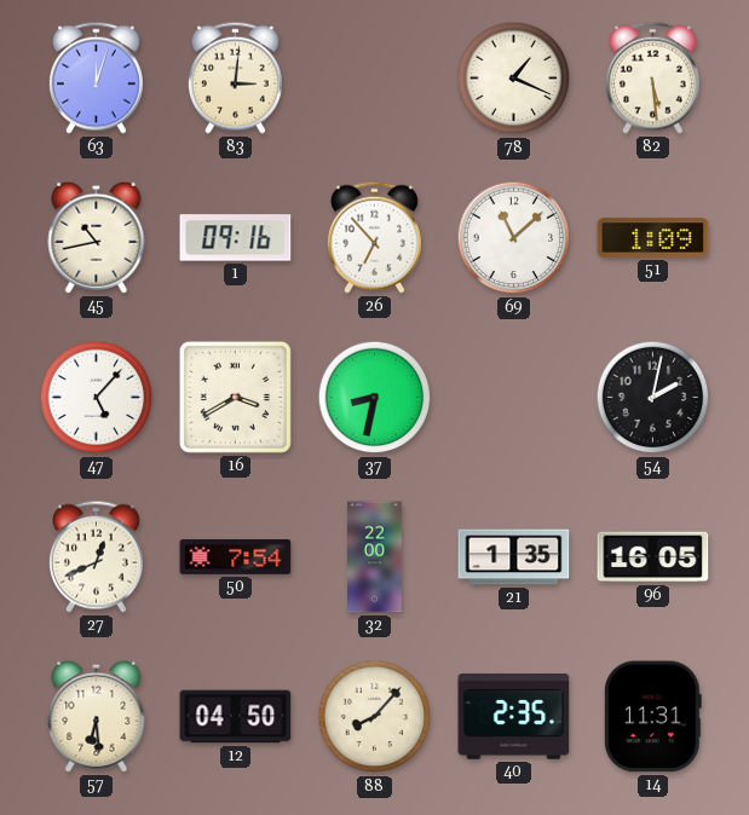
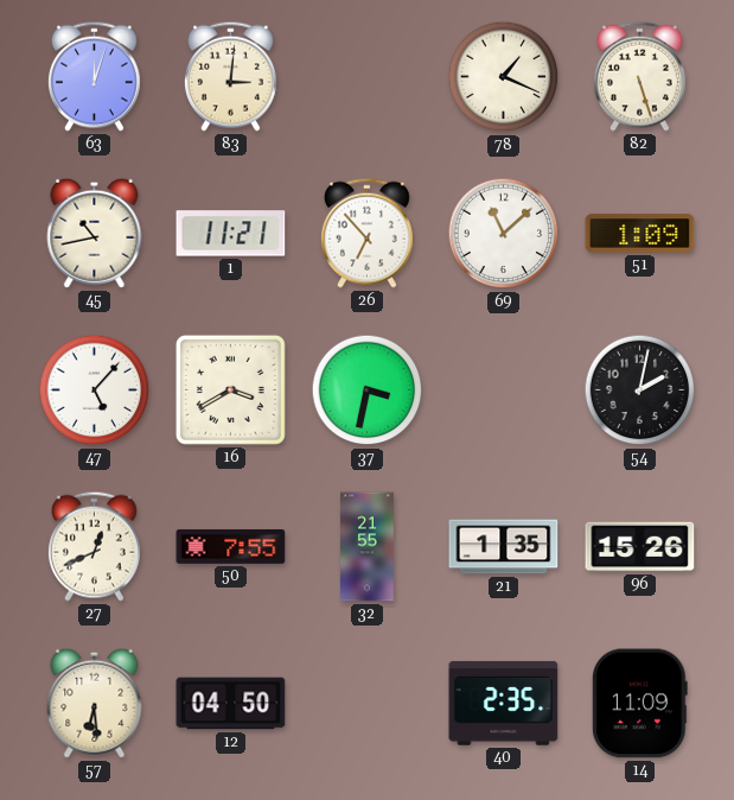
82: 5:29 -> 5:27
1: 09:16 -> 11:21
37: 8:32 -> 3:32
50: 7:54 -> 7:55
32: 22:00 -> 21:55
96: 16:05 -> 15:26
88: 8:07 -> none
14: 11:31 -> 11:09
